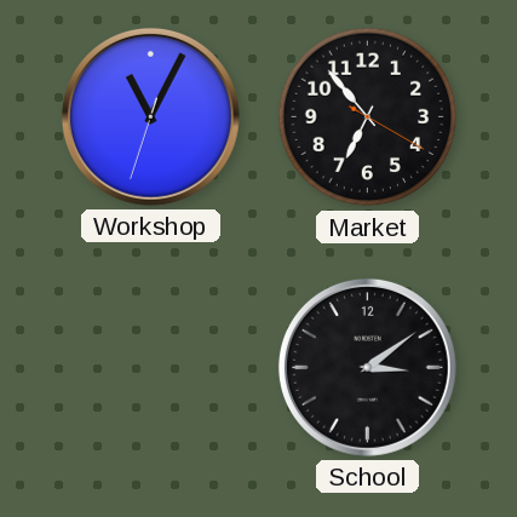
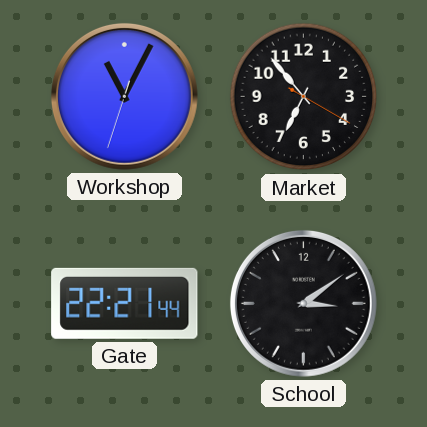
Gate: none -> 22:21
